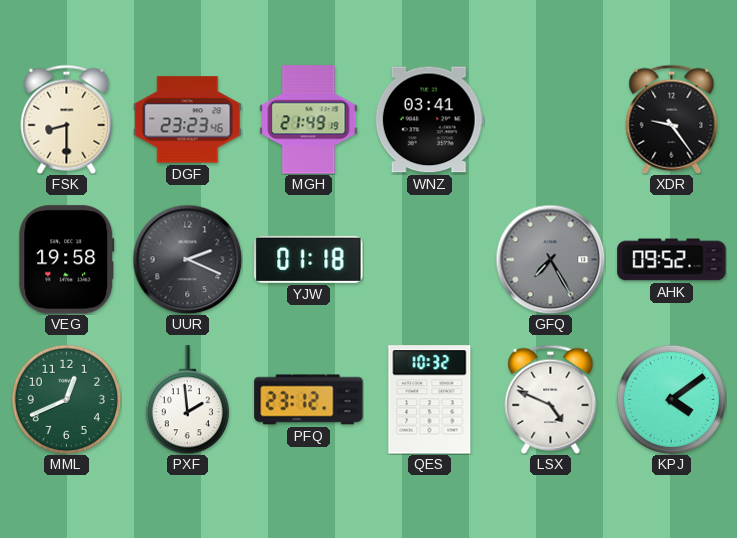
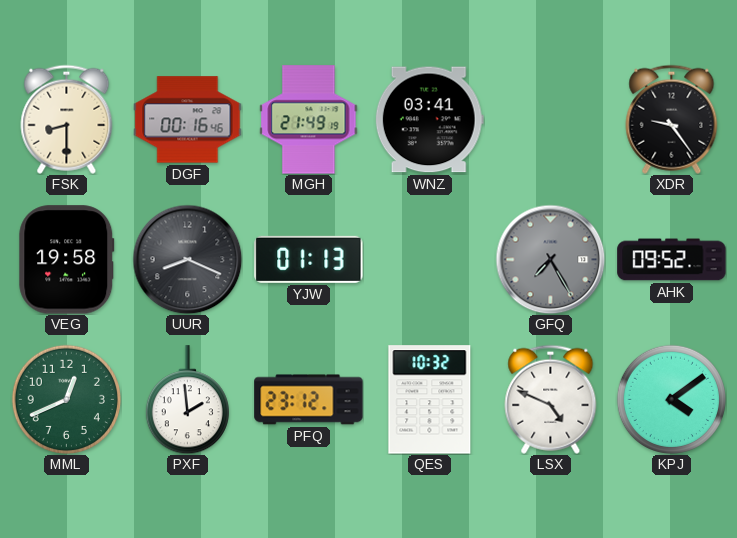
DGF: 23:23 -> 00:16
UUR: 2:19 -> 8:19
YJW: 01:18 -> 01:13
